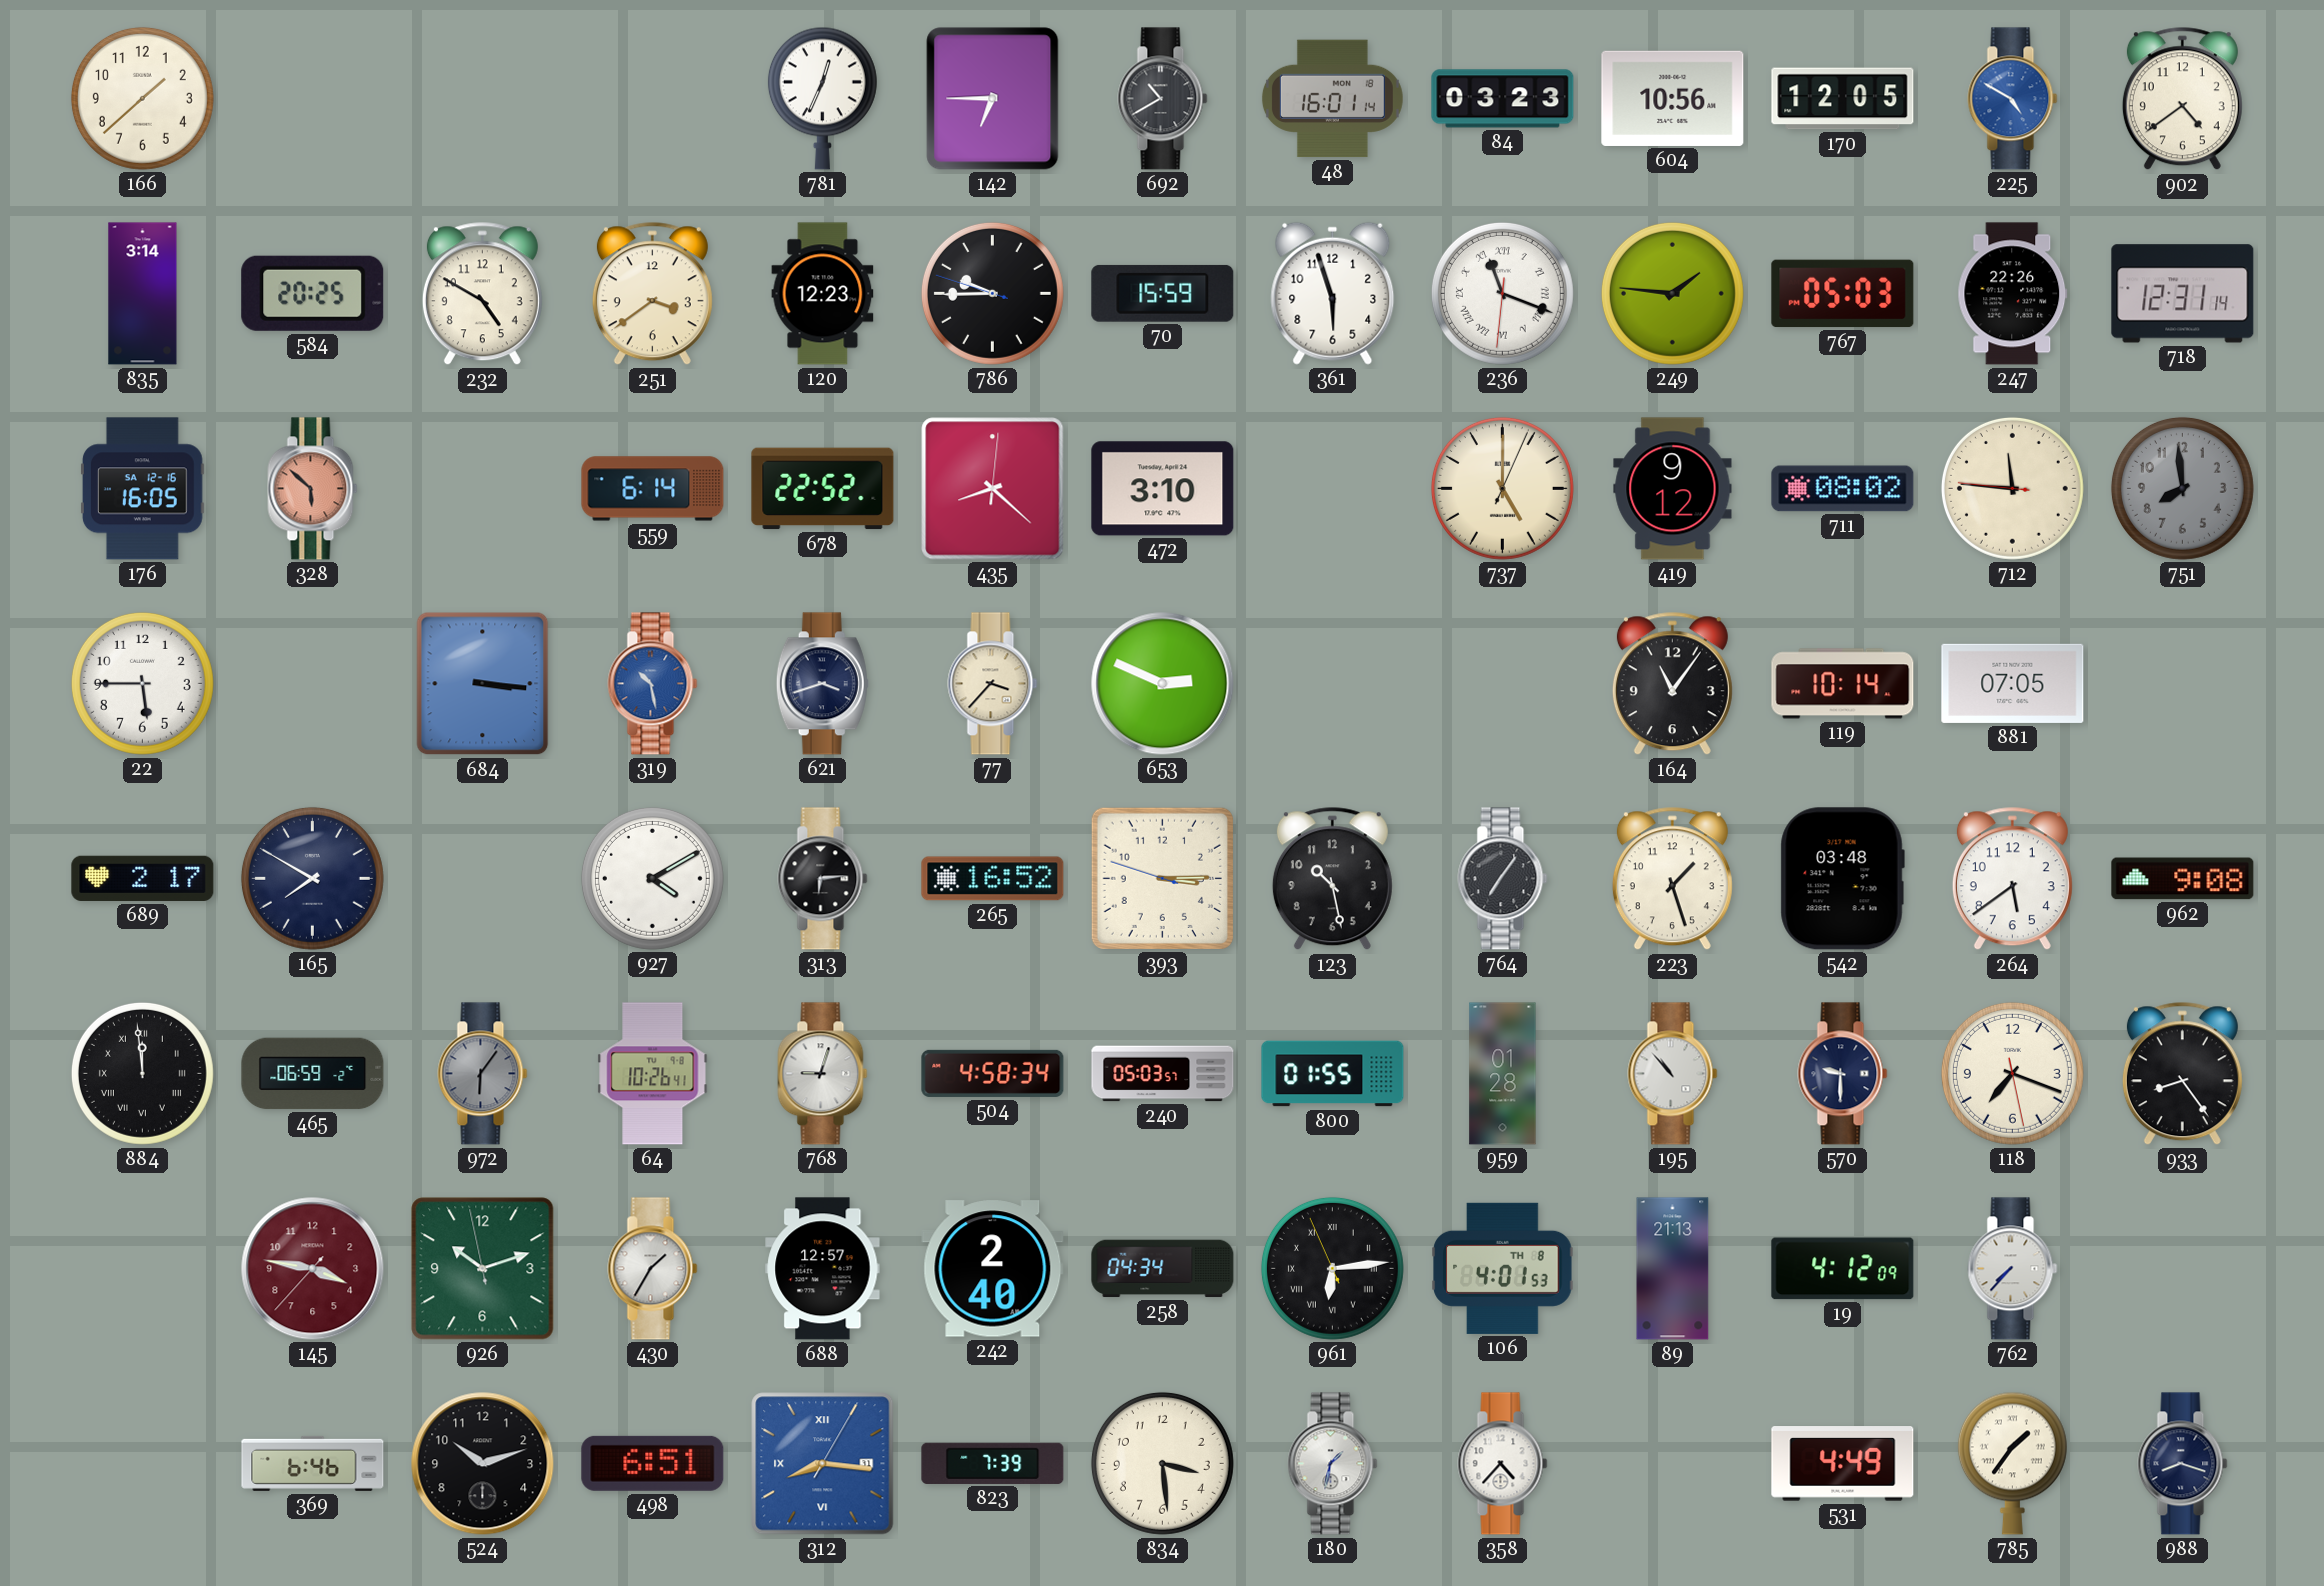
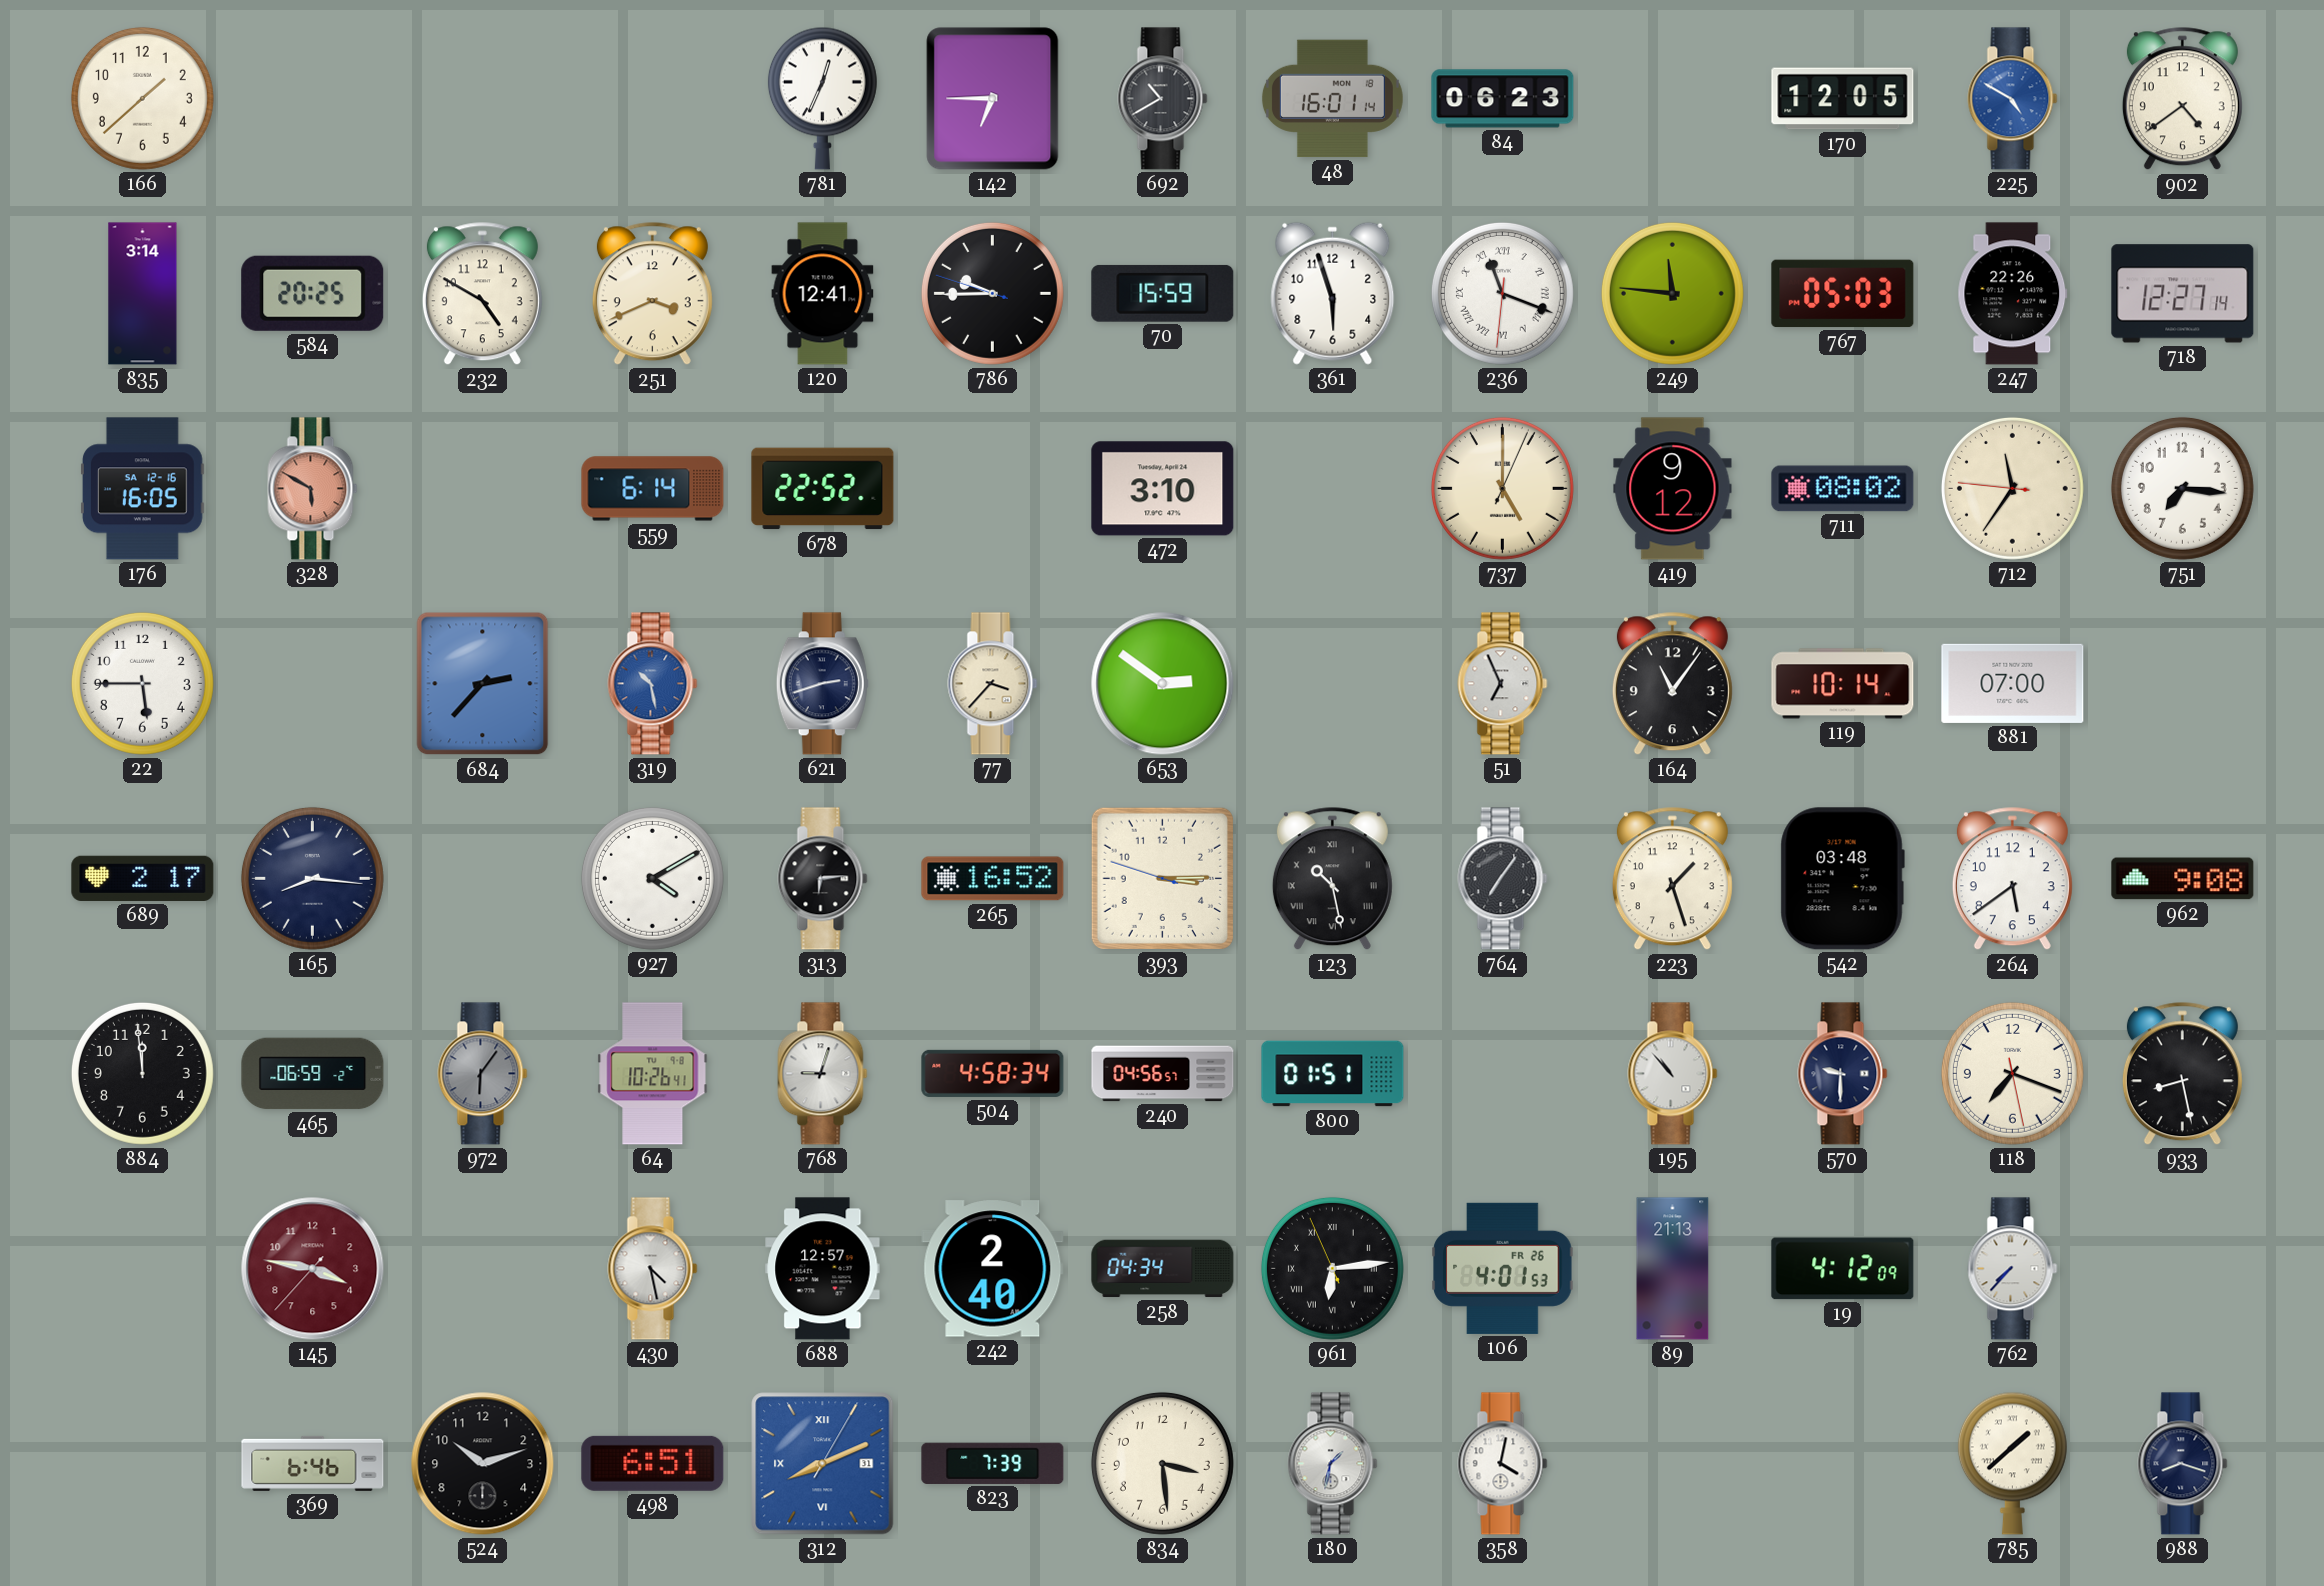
84: 03:23 -> 06:23
604: 10:56 -> none
251: 3:39 -> 3:41
120: 12:23 -> 12:41
249: 1:46 -> 11:46
718: 12:31 -> 12:27
328: 5:52 -> 5:50
435: 8:22 -> none
712: 11:45 -> 11:35
751: 7:59 -> 7:16
751 dial: grey -> white
684: 3:16 -> 2:37
621: 3:42 -> 2:42
653: 2:49 -> 2:51
51: none -> 6:56
881: 07:05 -> 07:00
165: 7:50 -> 8:16
123 numerals: Arabic -> Roman
884 numerals: Roman -> Arabic
240: 05:03 -> 04:56
800: 01:55 -> 01:51
959: 01:28 -> none
933: 8:24 -> 8:28
926: 10:11 -> none
430: 1:35 -> 4:28
106 date: TH 8 -> FR 26
312: 8:16 -> 8:11
358: 4:37 -> 4:02
531: 4:49 -> none
785: 1:36 -> 1:38
